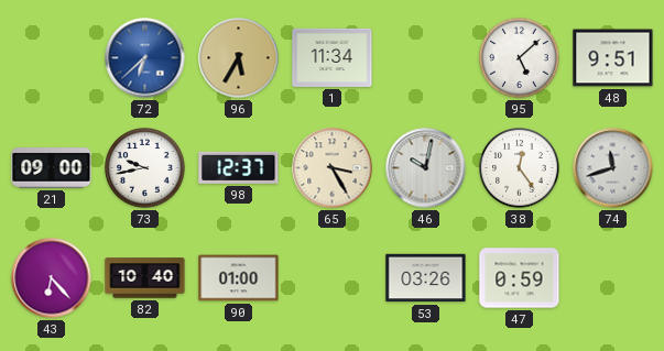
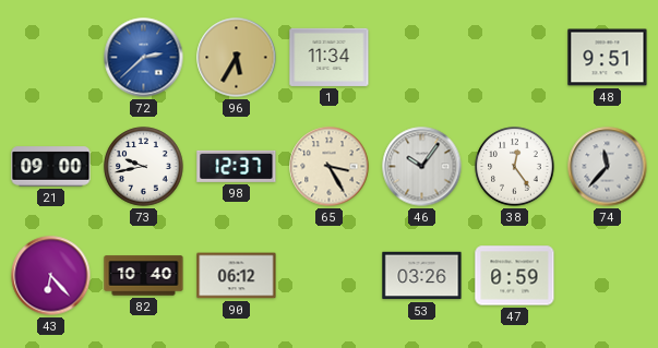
72: 6:38 -> 2:38
95: 5:08 -> none
46: 10:02 -> 10:06
74: 11:42 -> 11:37
90: 01:00 -> 06:12
